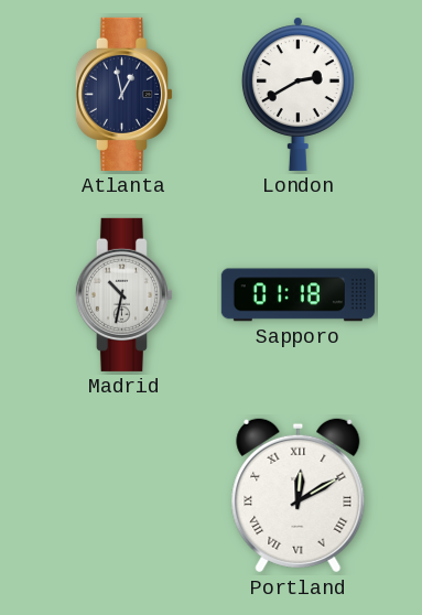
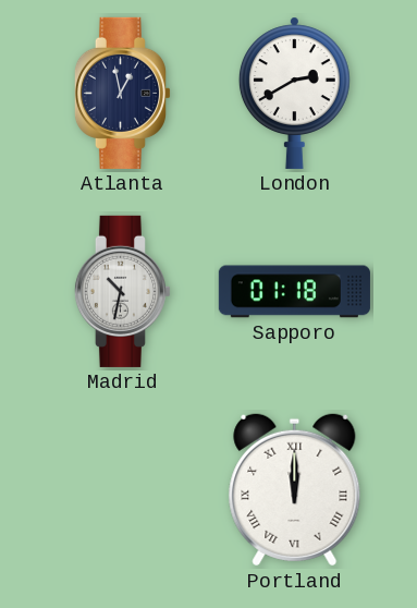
Portland: 12:10 -> 12:00
